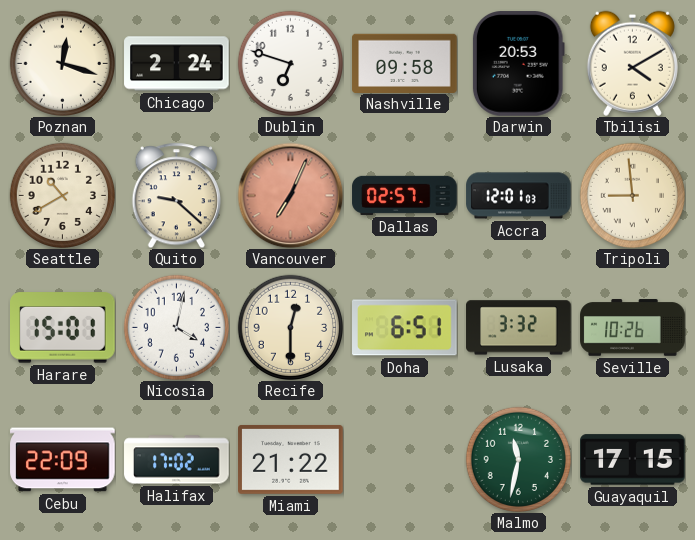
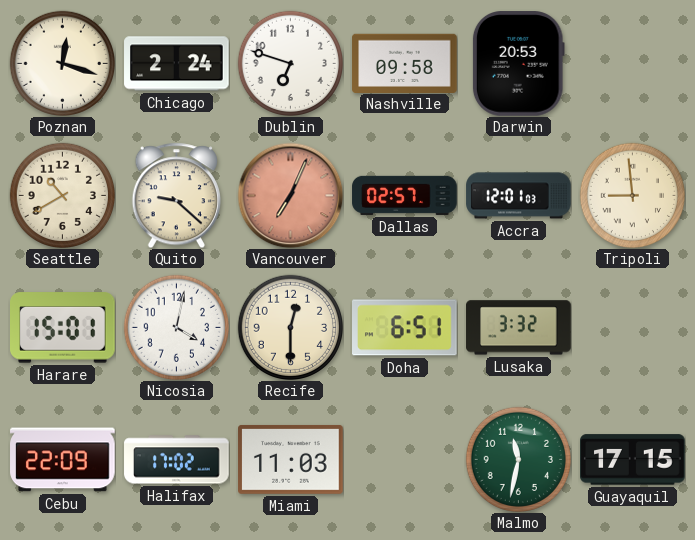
Tbilisi: 4:10 -> none
Seville: 10:26 -> none
Miami: 21:22 -> 11:03
